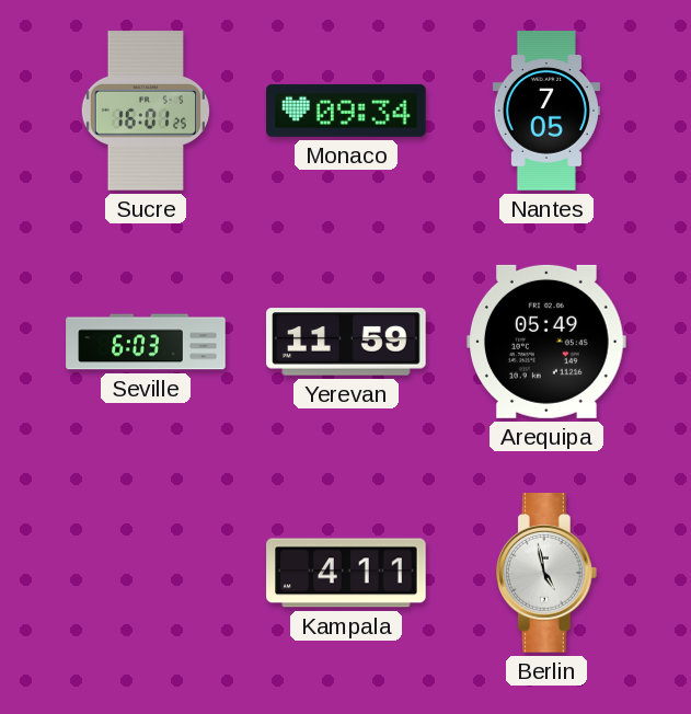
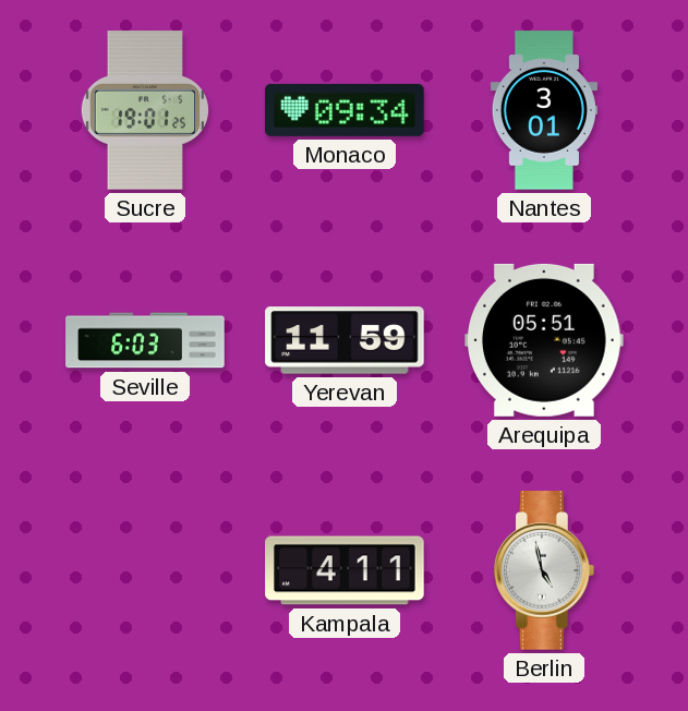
Sucre: 16:01 -> 19:01
Nantes: 7:05 -> 3:01
Arequipa: 05:49 -> 05:51
